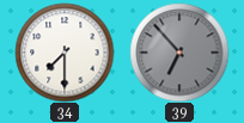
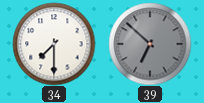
39: 6:53 -> 6:52
